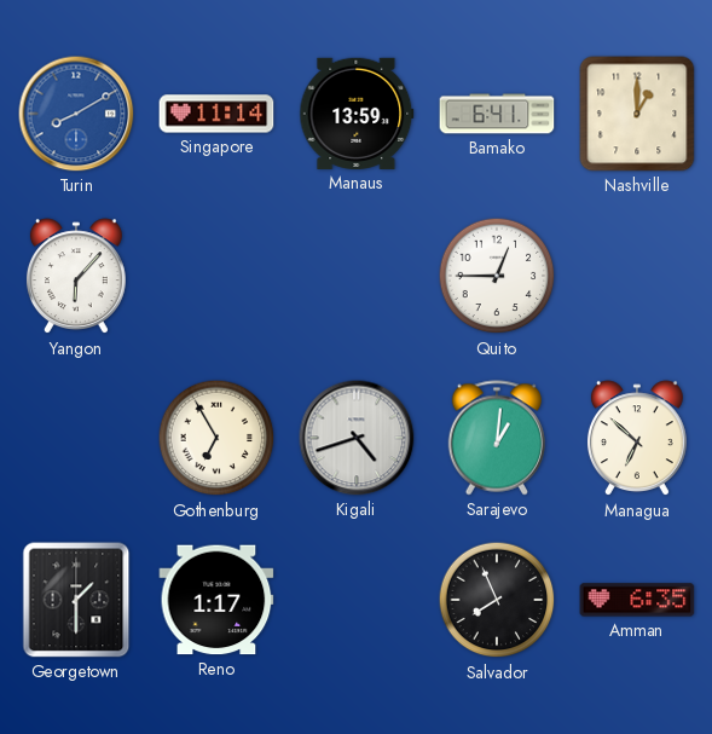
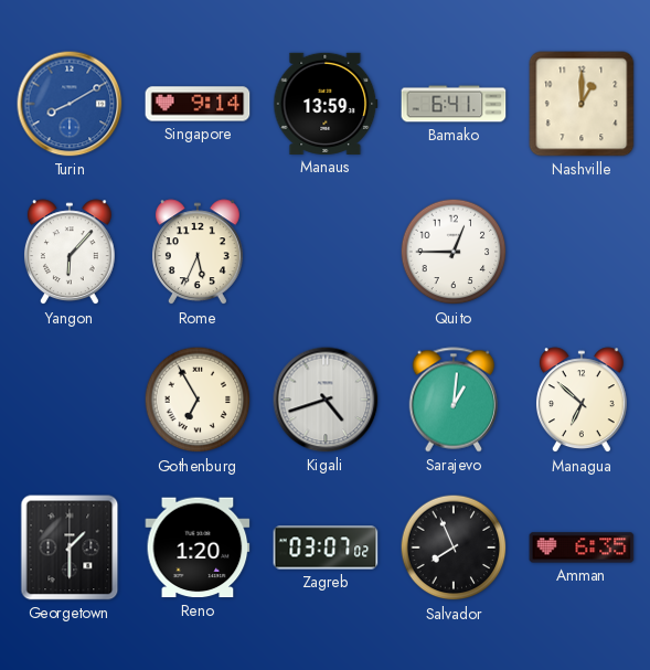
Singapore: 11:14 -> 9:14
Rome: none -> 5:34
Reno: 1:17 -> 1:20
Zagreb: none -> 03:07
